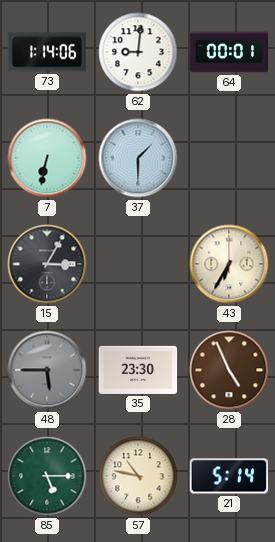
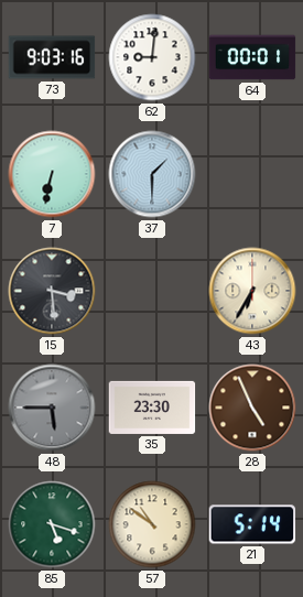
73: 1:14 -> 9:03
15: 3:05 -> 3:29
85: 5:15 -> 5:18
57: 10:47 -> 10:51
